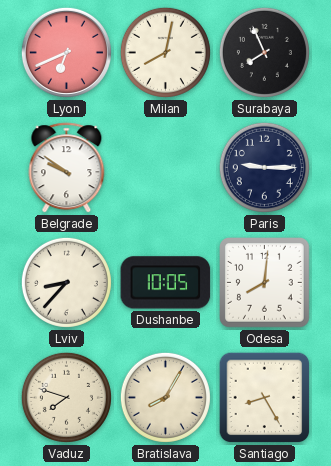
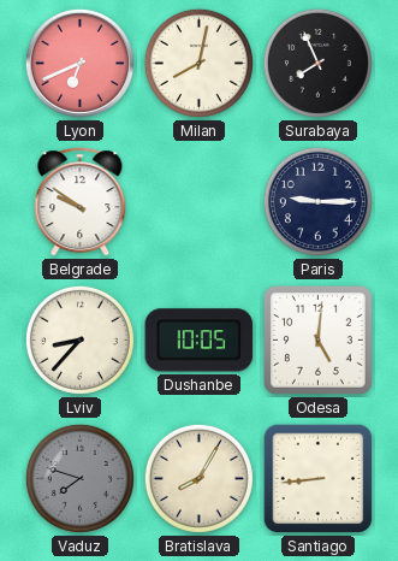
Odesa: 8:01 -> 5:01
Vaduz dial: cream -> grey
Santiago: 8:25 -> 8:44
